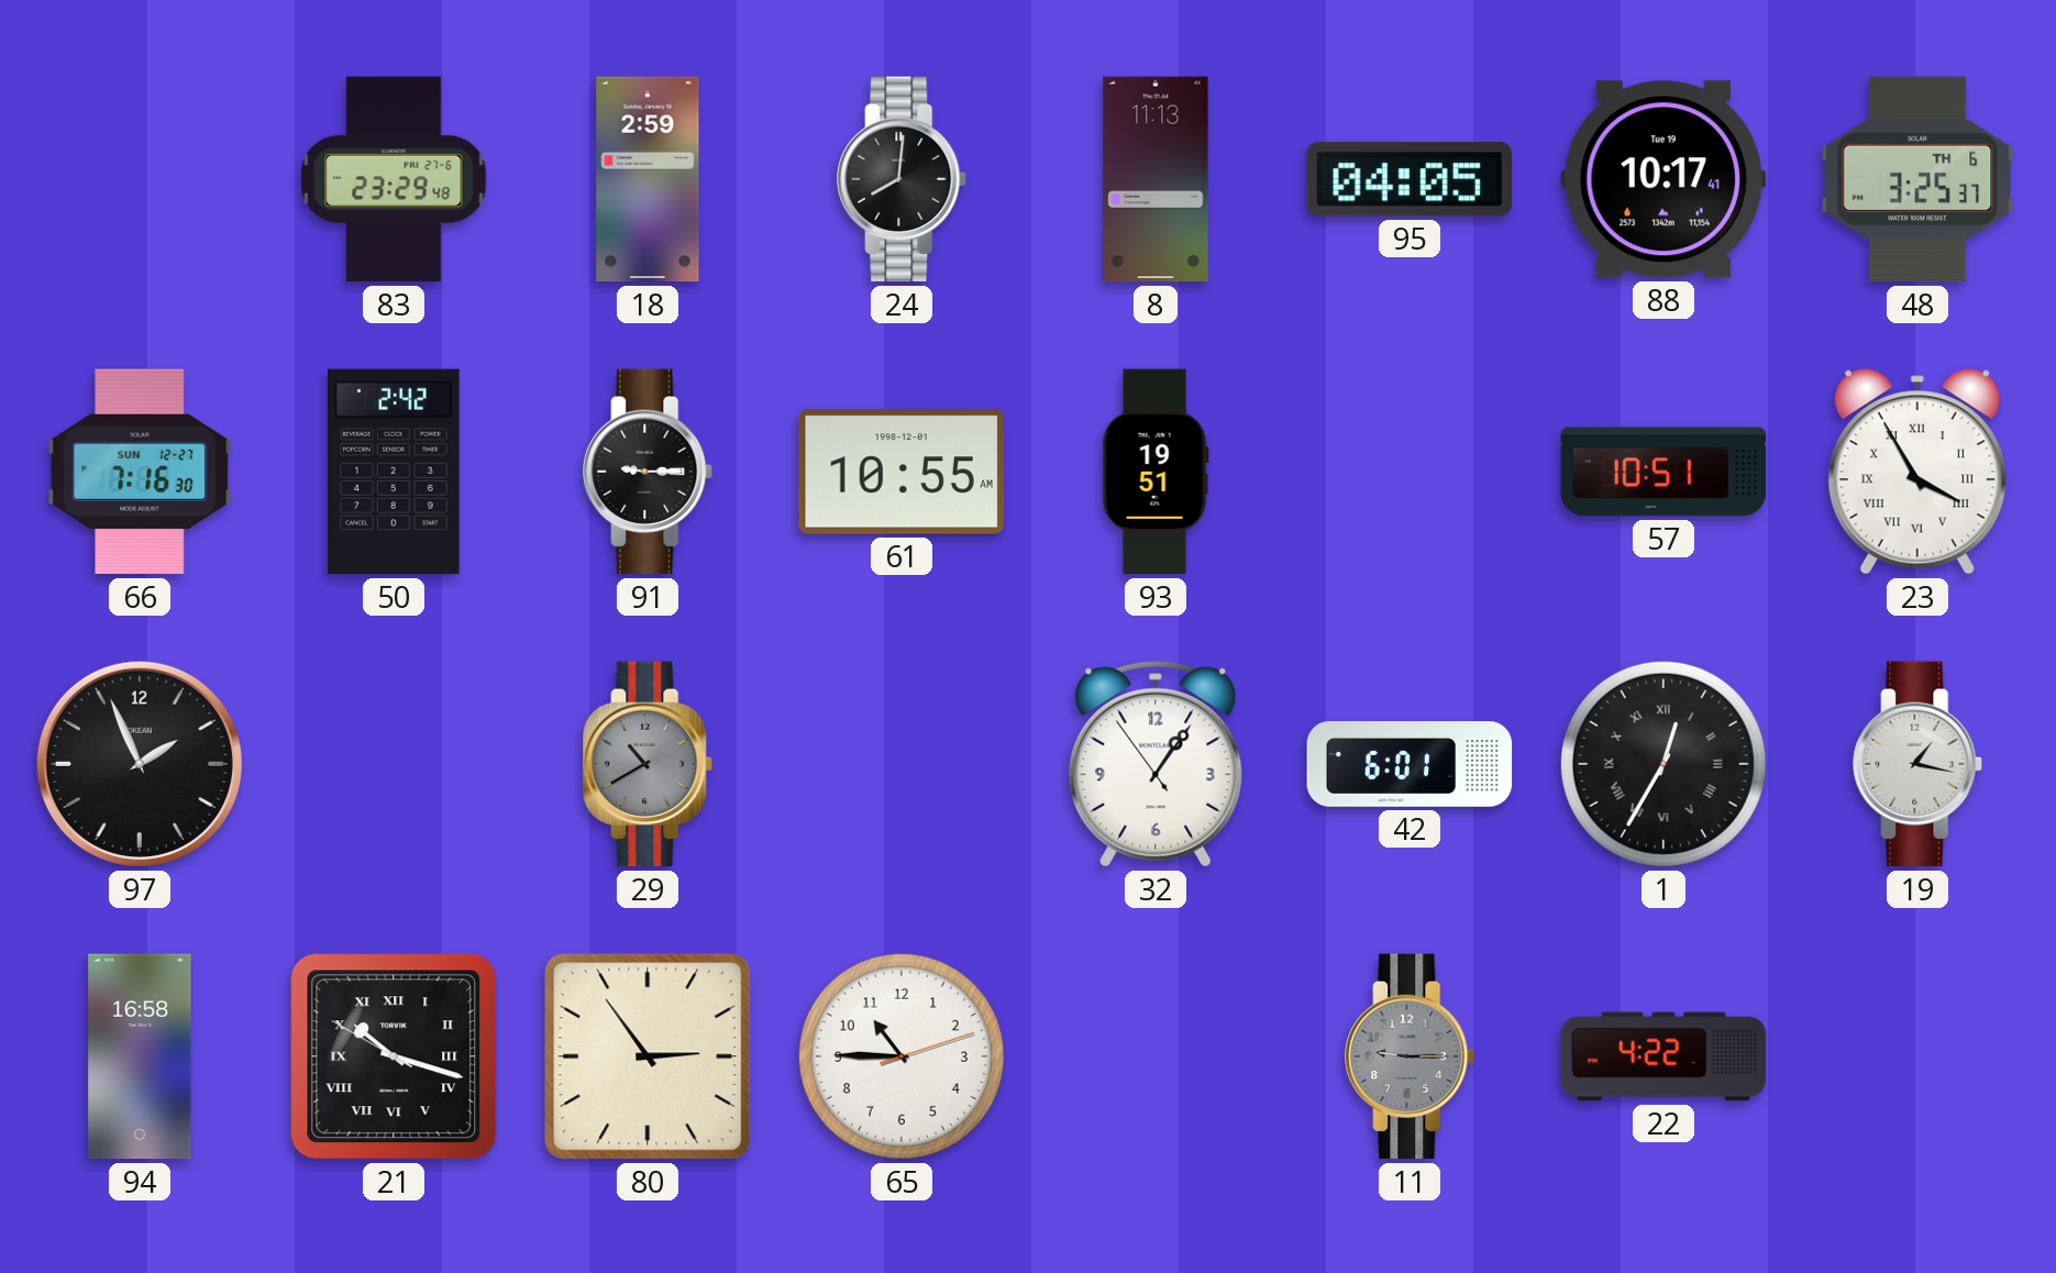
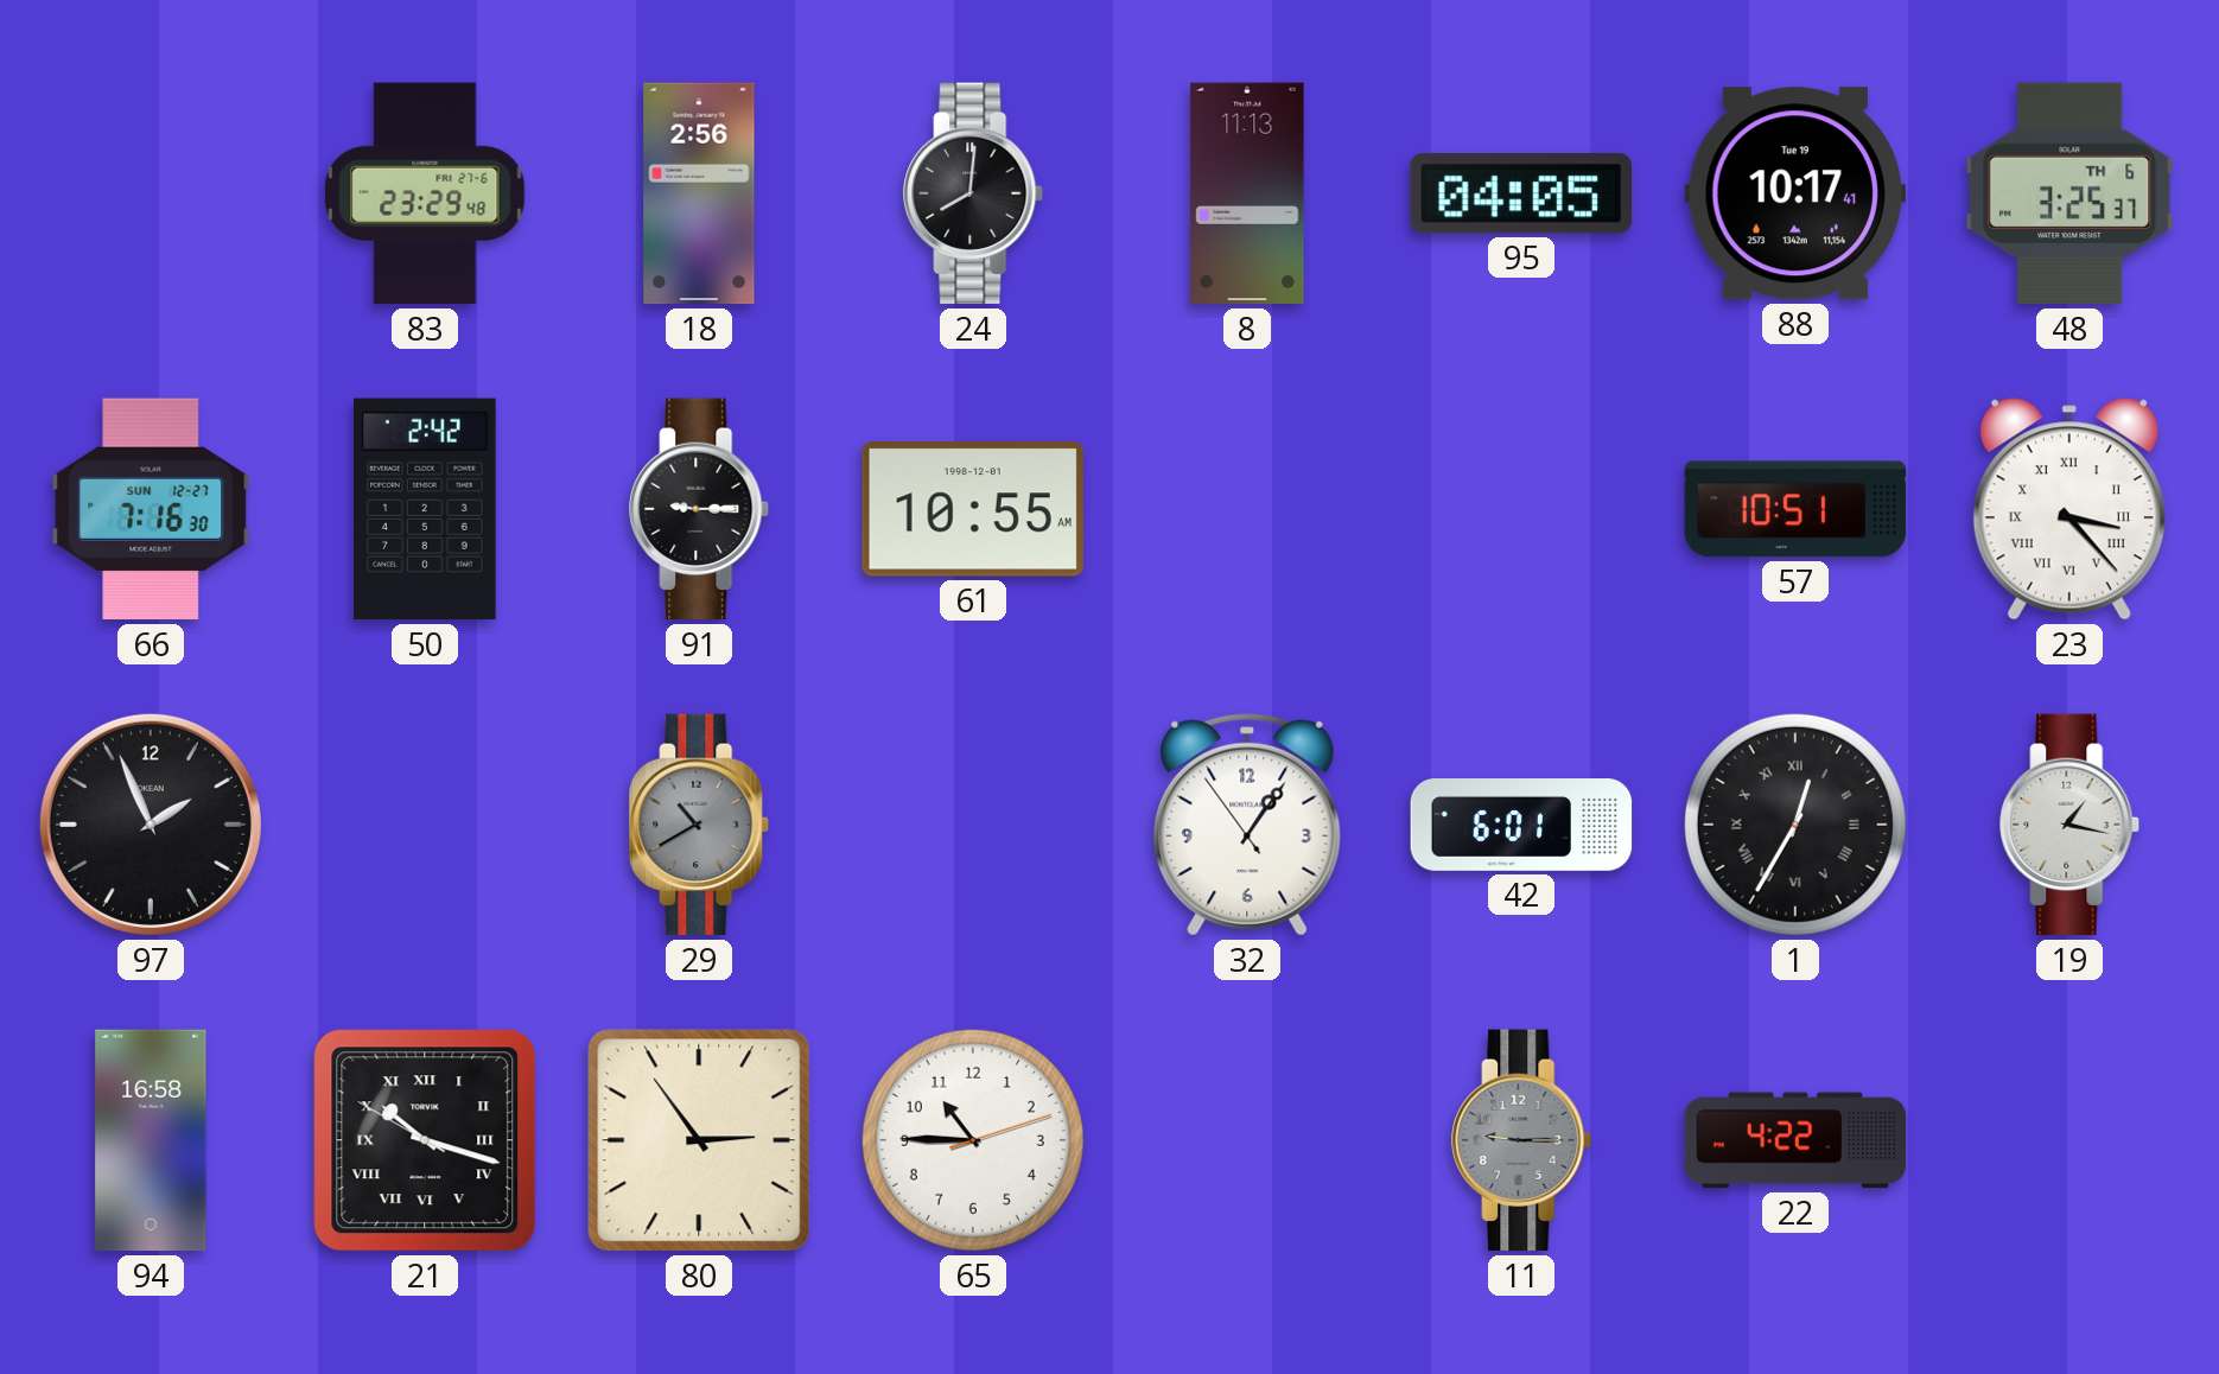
18: 2:59 -> 2:56
93: 19:51 -> none
23: 3:55 -> 3:23
